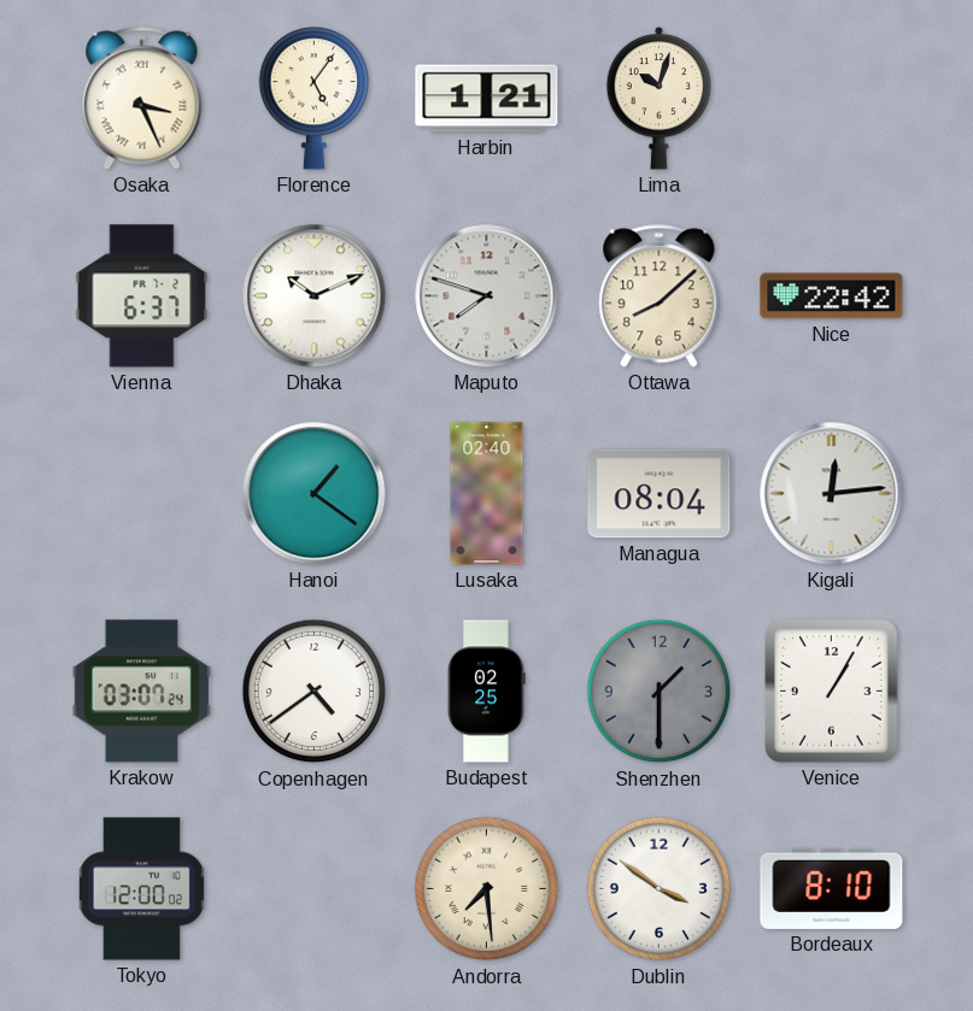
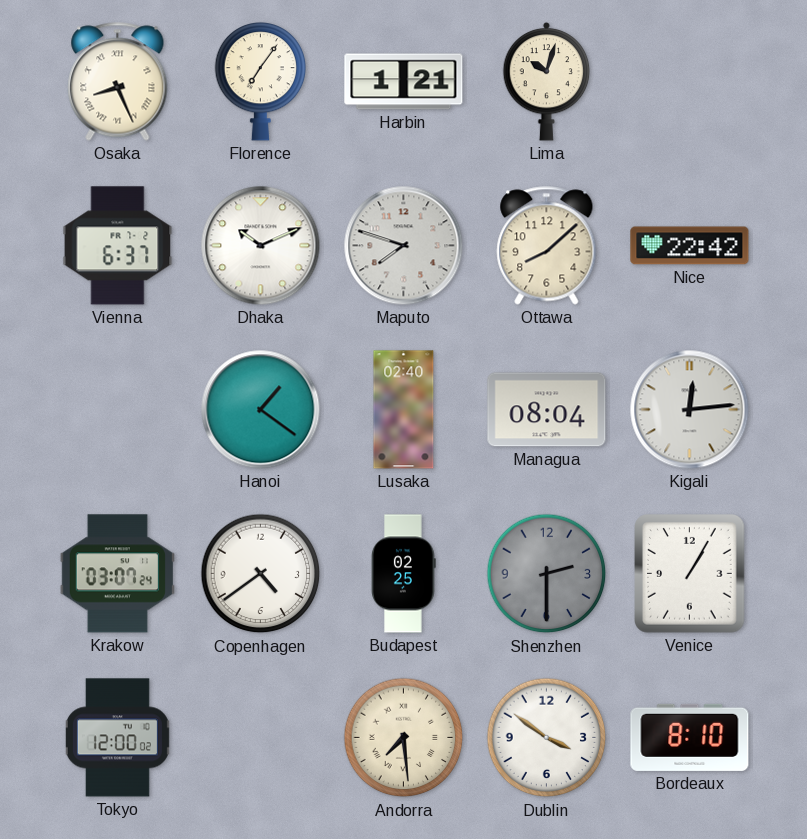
Osaka: 3:26 -> 8:26
Florence: 5:06 -> 7:06
Shenzhen: 1:30 -> 2:30
